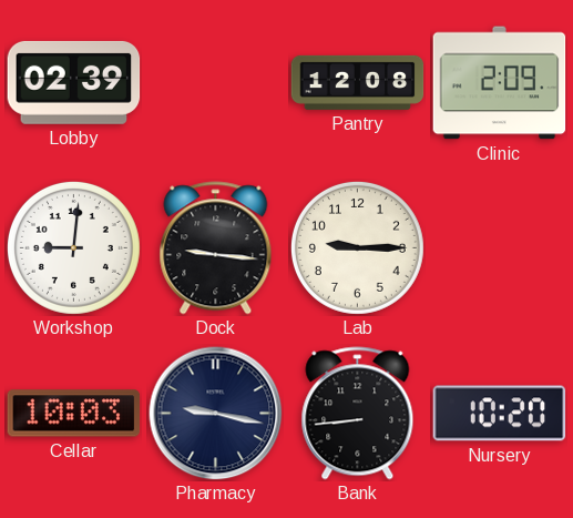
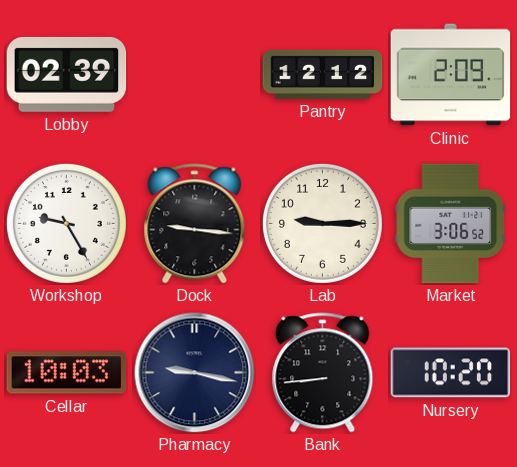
Pantry: 12:08 -> 12:12
Workshop: 9:01 -> 9:25
Market: none -> 3:06
